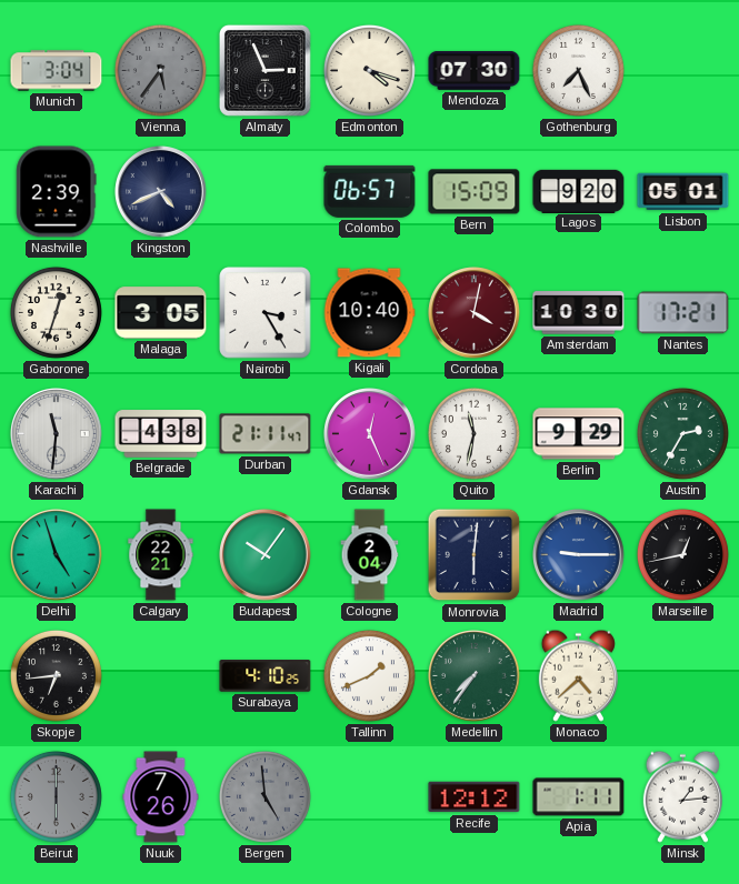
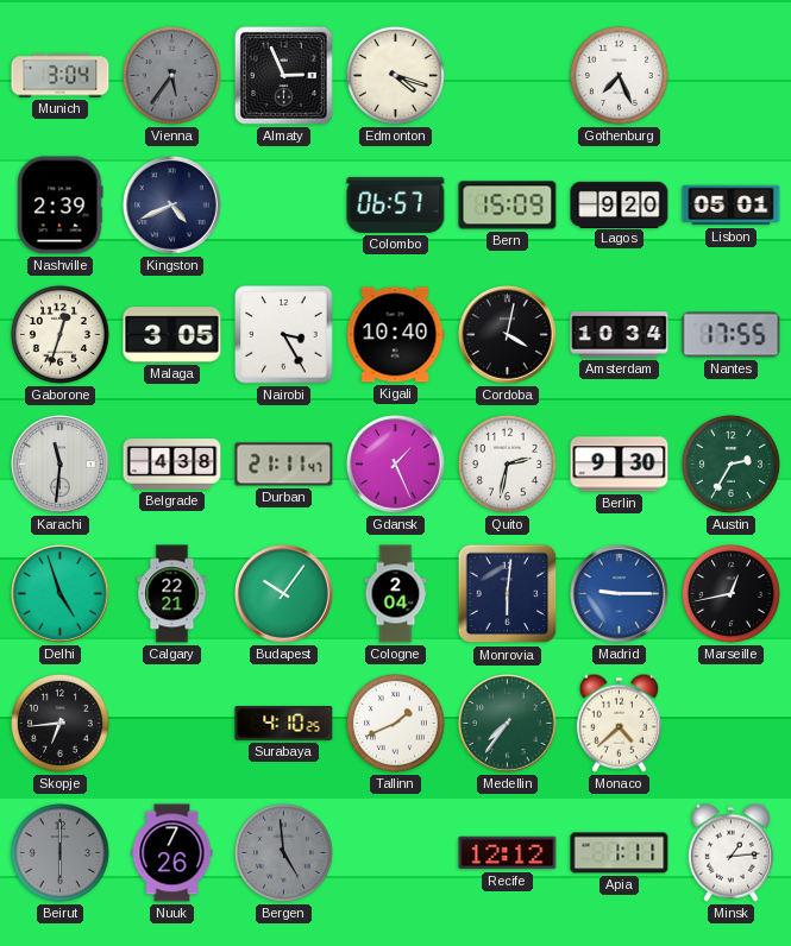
Mendoza: 07:30 -> none
Cordoba dial: burgundy -> black
Amsterdam: 10:30 -> 10:34
Nantes: 17:21 -> 17:55
Gdansk: 12:26 -> 1:26
Quito: 11:32 -> 2:32
Berlin: 9:29 -> 9:30
